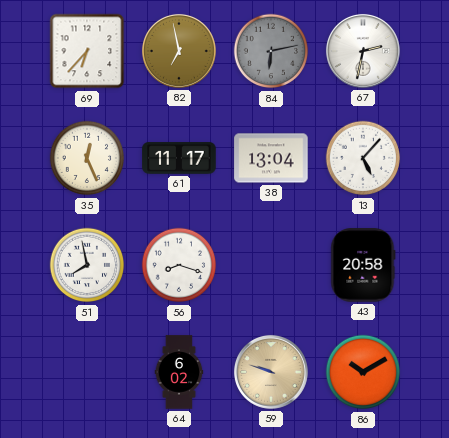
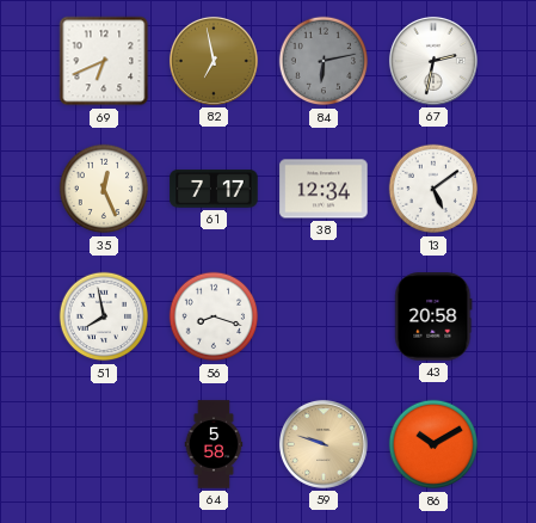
69: 6:37 -> 6:41
61: 11:17 -> 7:17
38: 13:04 -> 12:34
13: 5:07 -> 5:09
64: 6:02 -> 5:58
